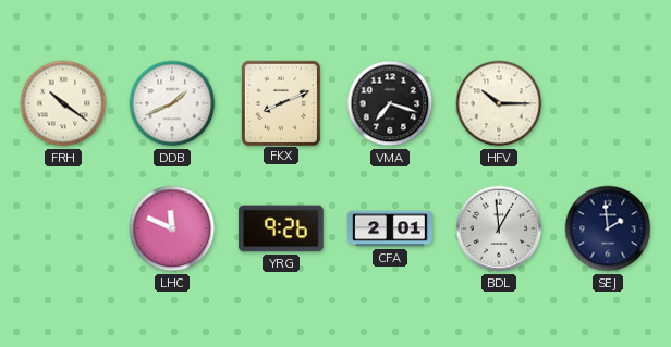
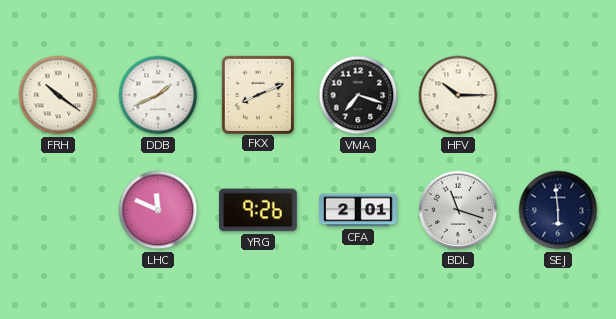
BDL: 12:59 -> 11:18
SEJ: 1:59 -> 5:59
